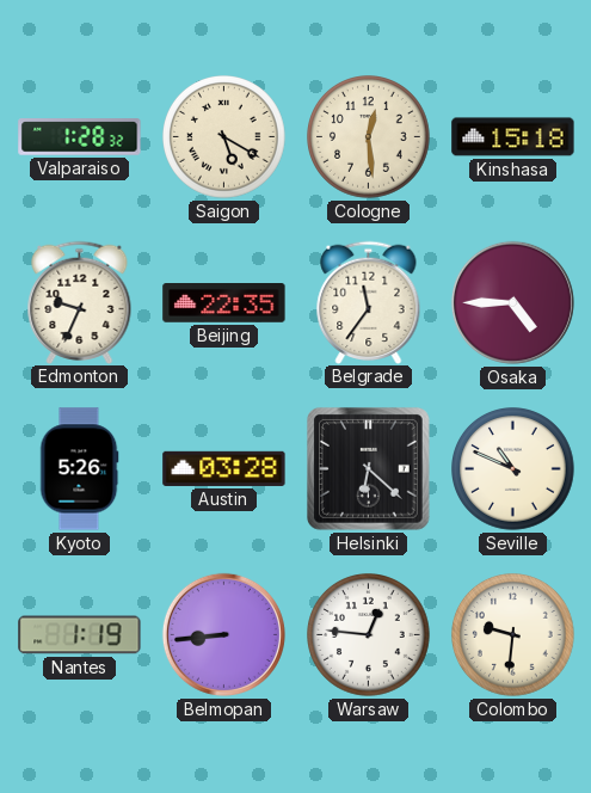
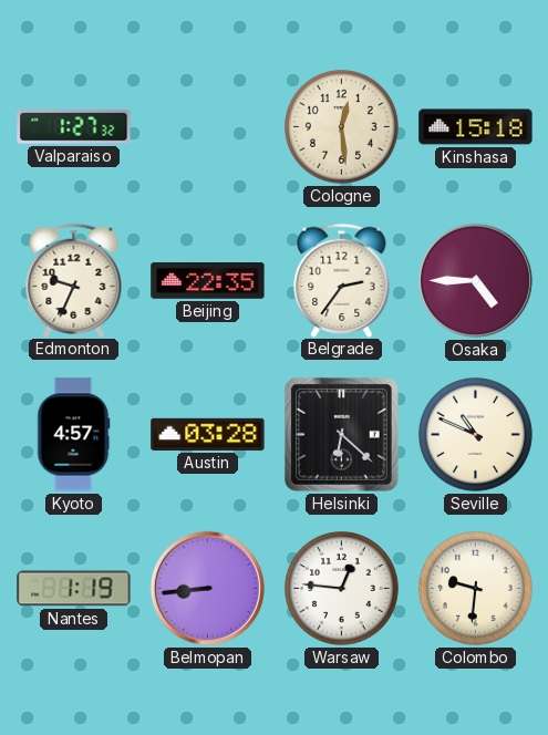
Valparaiso: 1:28 -> 1:27
Saigon: 5:20 -> none
Belgrade: 11:36 -> 2:36
Kyoto: 5:26 -> 4:57
